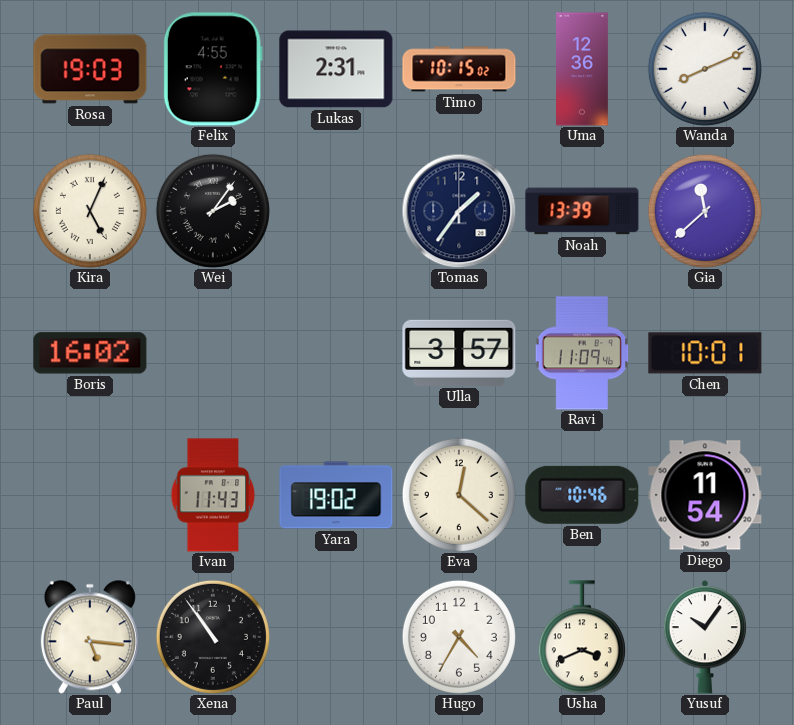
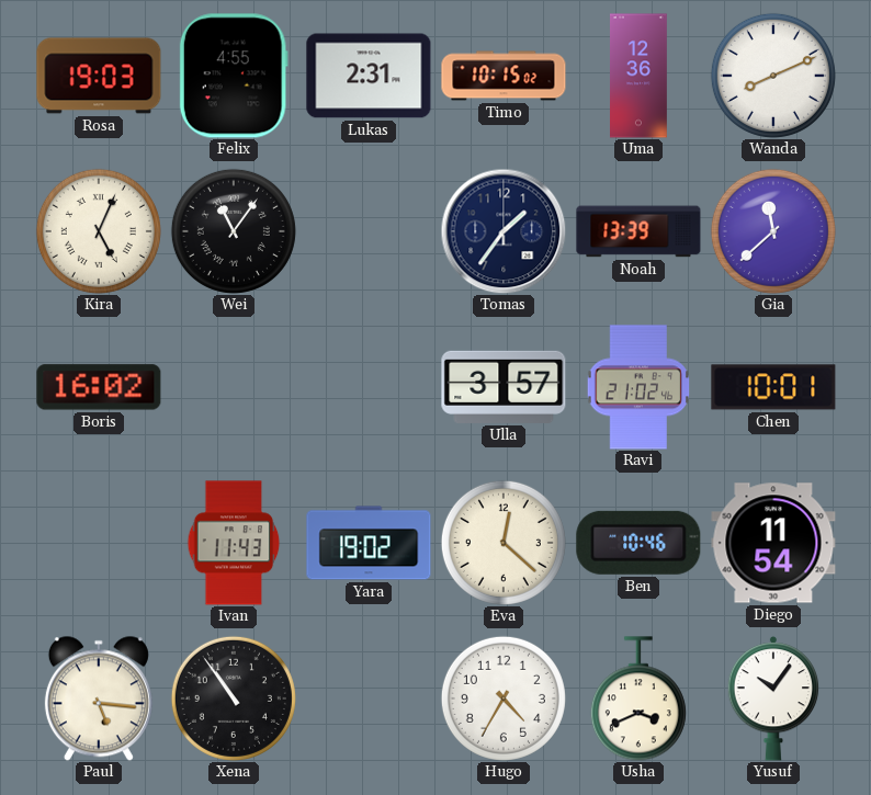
Wei: 2:06 -> 11:06
Ravi: 11:09 -> 21:02
